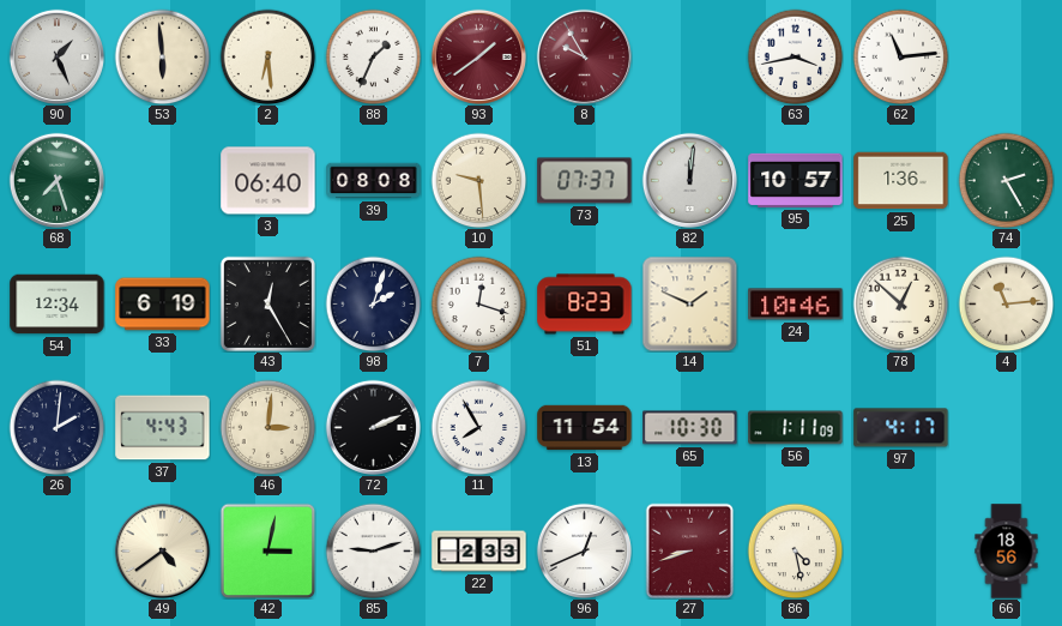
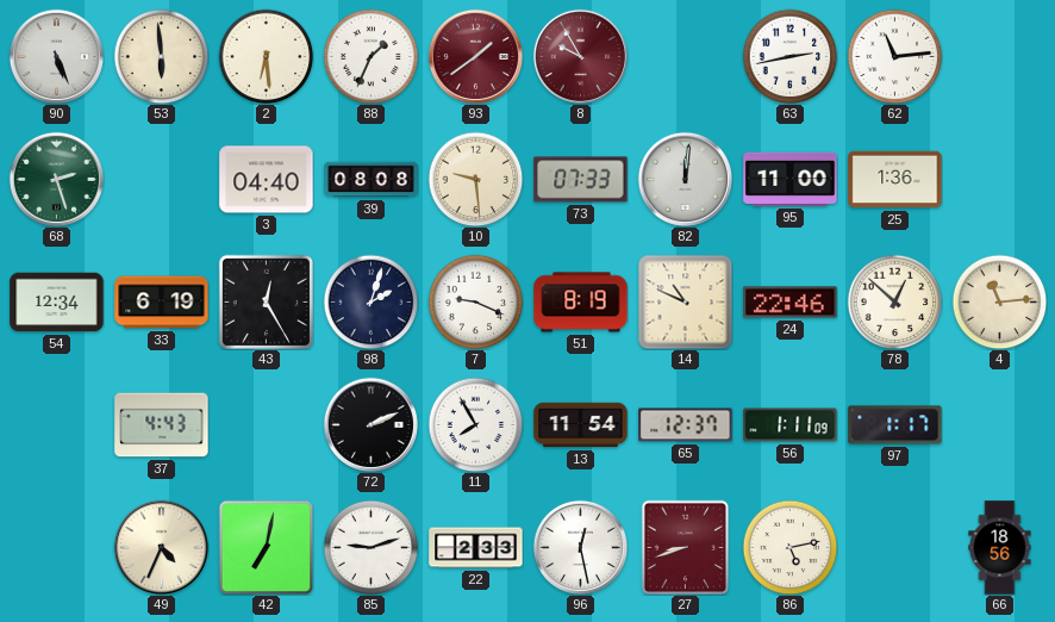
90: 1:26 -> 5:26
63: 3:43 -> 2:43
68: 7:27 -> 2:27
3: 06:40 -> 04:40
73: 07:37 -> 07:33
95: 10:57 -> 11:00
74: 2:25 -> none
7: 12:18 -> 9:19
51: 8:23 -> 8:19
14: 1:49 -> 10:49
24: 10:46 -> 22:46
26: 2:01 -> none
46: 3:01 -> none
65: 10:30 -> 12:37
97: 4:17 -> 1:17
49: 4:39 -> 4:34
42: 3:02 -> 7:02
96: 12:41 -> 12:28
86: 4:28 -> 5:13
